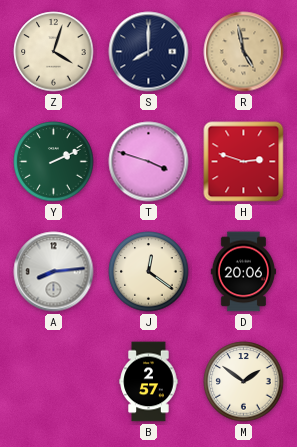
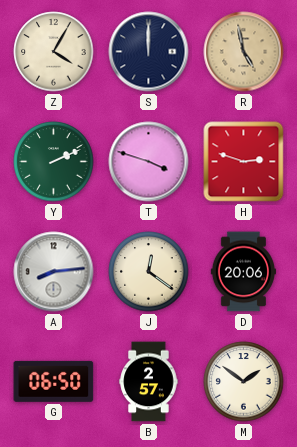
Z: 4:03 -> 4:05
S: 8:00 -> 12:00
G: none -> 06:50
